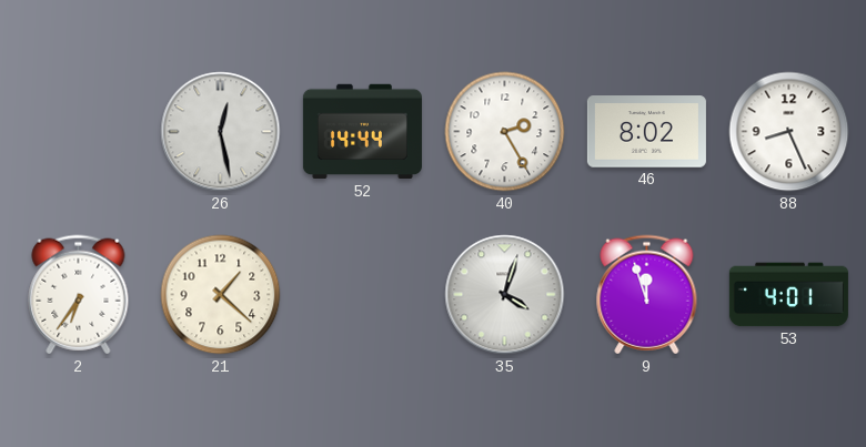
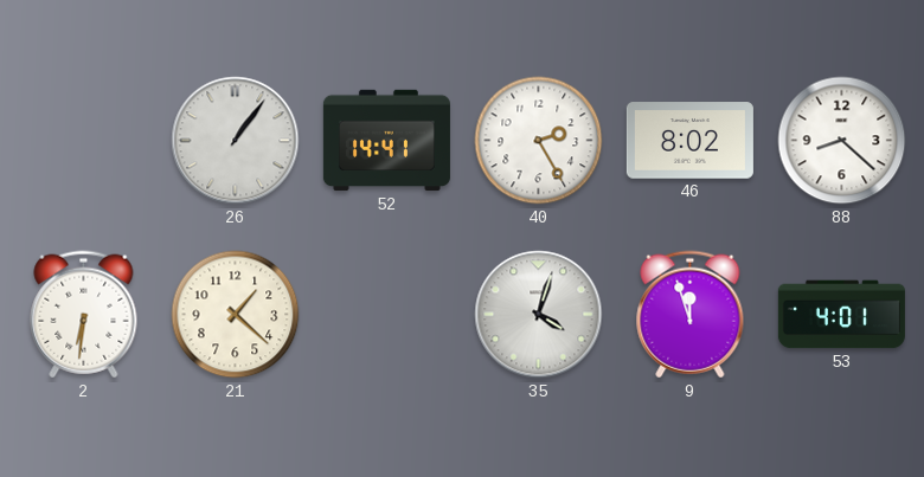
26: 12:28 -> 1:06
52: 14:44 -> 14:41
88: 8:26 -> 8:22
2: 6:36 -> 6:31
